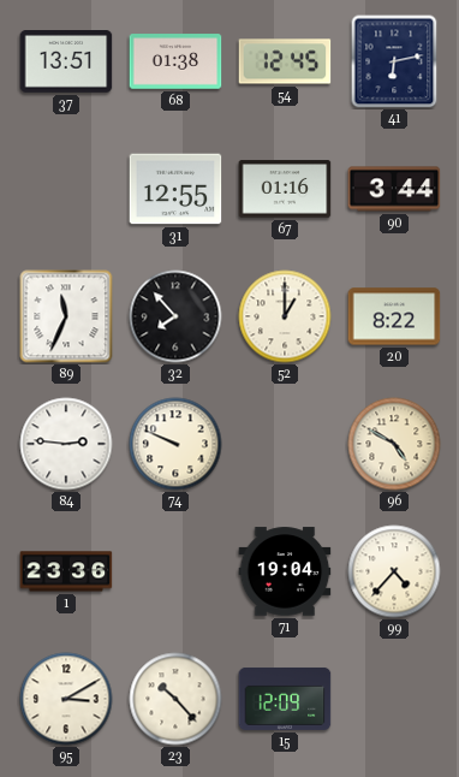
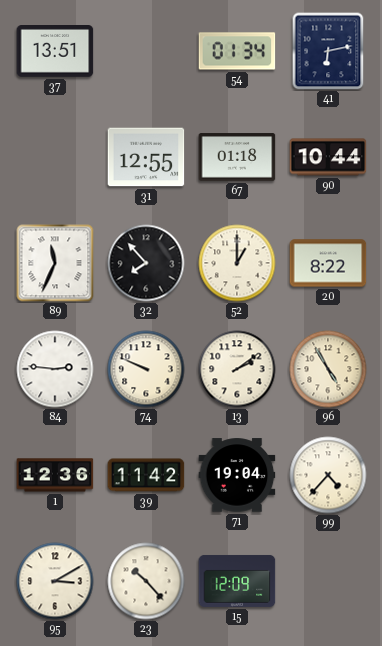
68: 01:38 -> none
54: 12:45 -> 01:34
67: 01:16 -> 01:18
90: 3:44 -> 10:44
13: none -> 2:09
96: 4:50 -> 4:55
1: 23:36 -> 12:36
39: none -> 11:42
